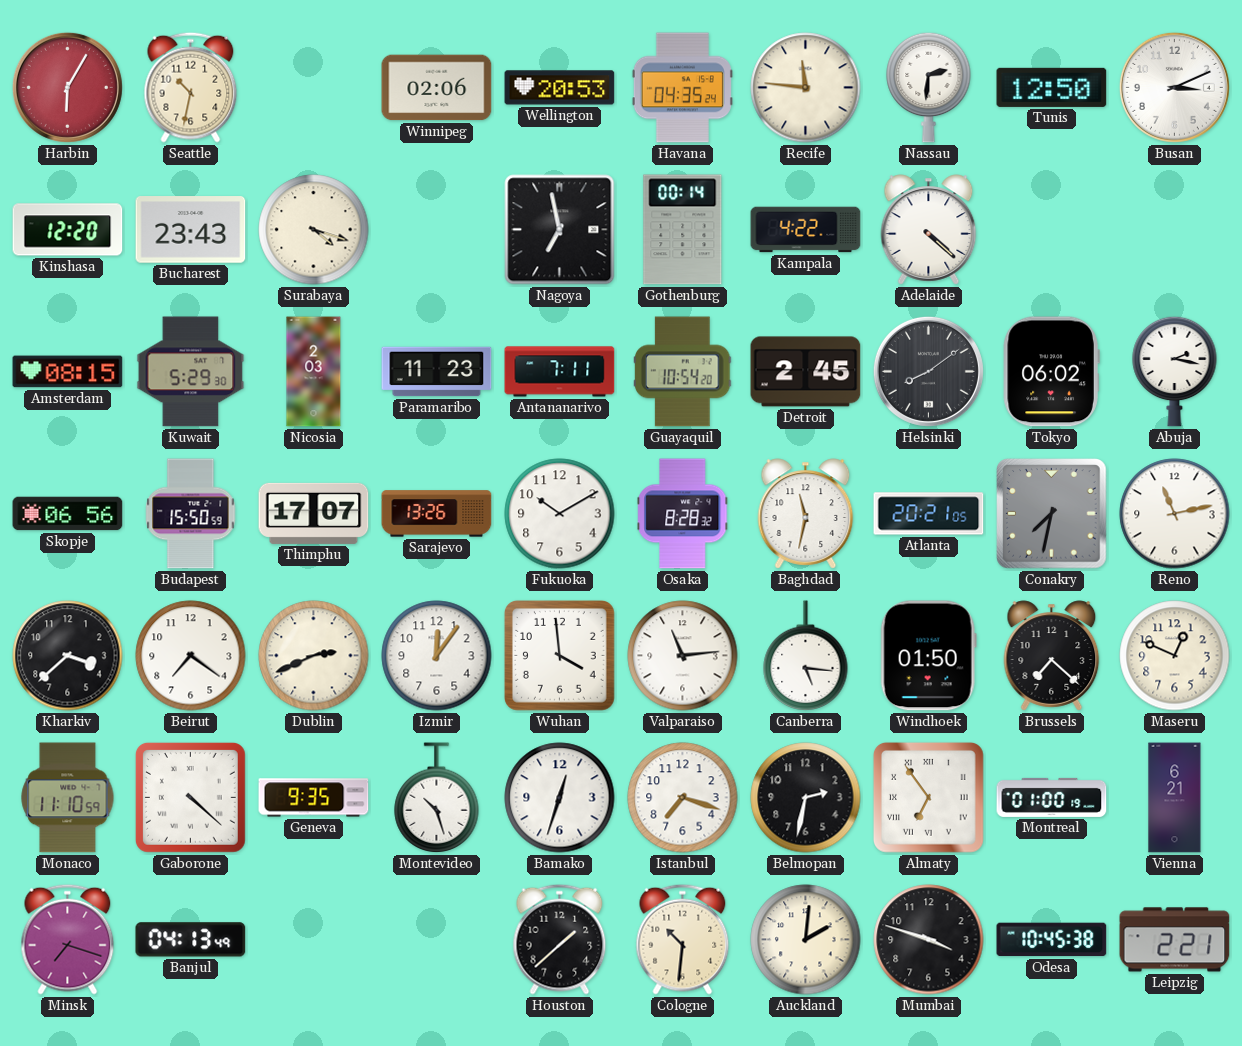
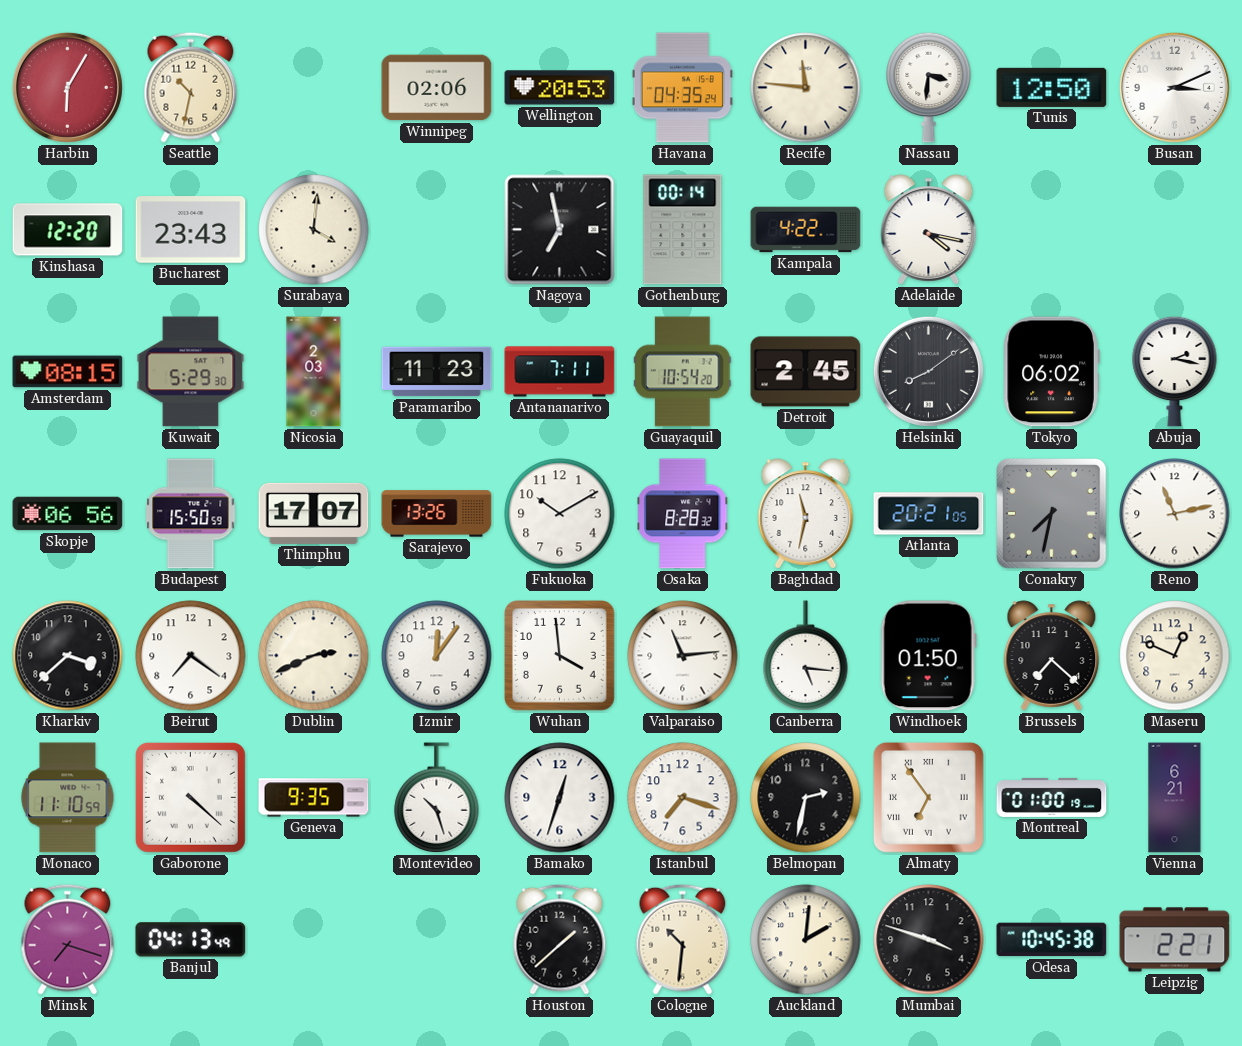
Nassau: 2:31 -> 3:31
Surabaya: 4:18 -> 4:01
Adelaide: 4:22 -> 4:17
